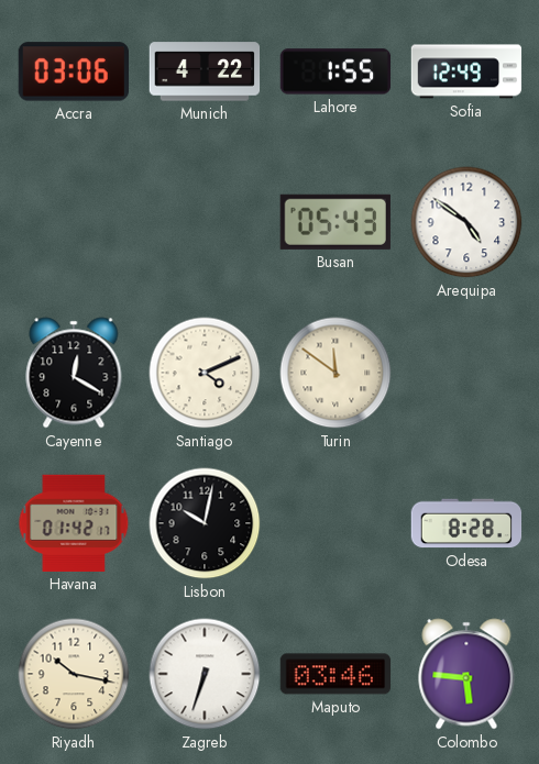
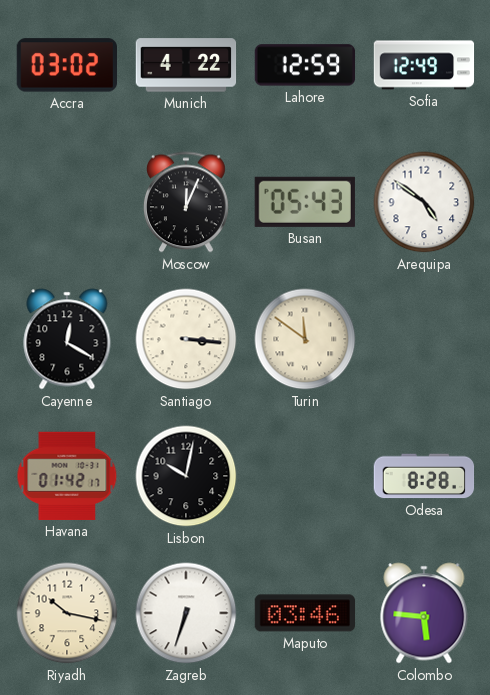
Accra: 03:06 -> 03:02
Lahore: 1:55 -> 12:59
Moscow: none -> 12:04
Santiago: 4:11 -> 3:16
